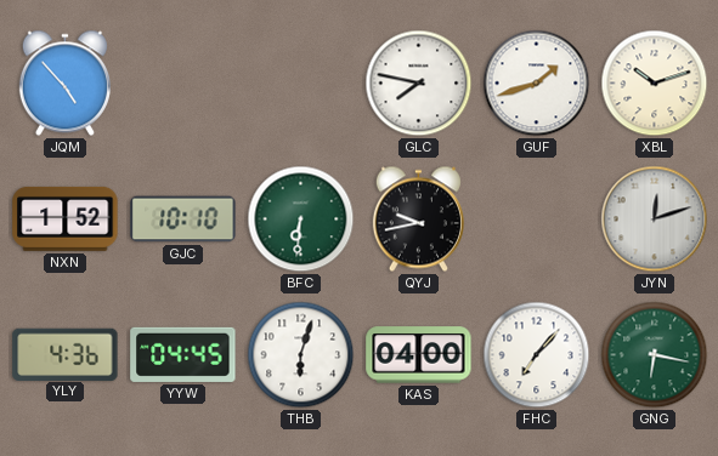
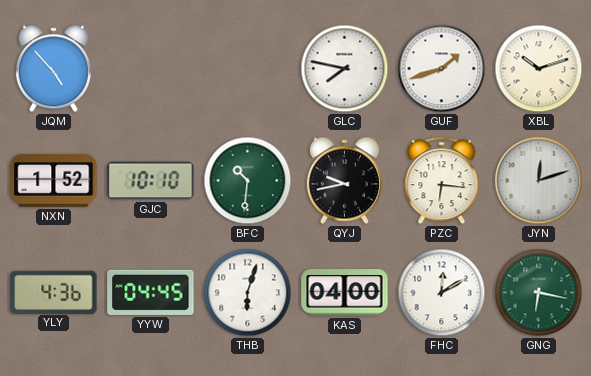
BFC: 6:31 -> 10:31
PZC: none -> 6:16
FHC: 7:07 -> 12:10
